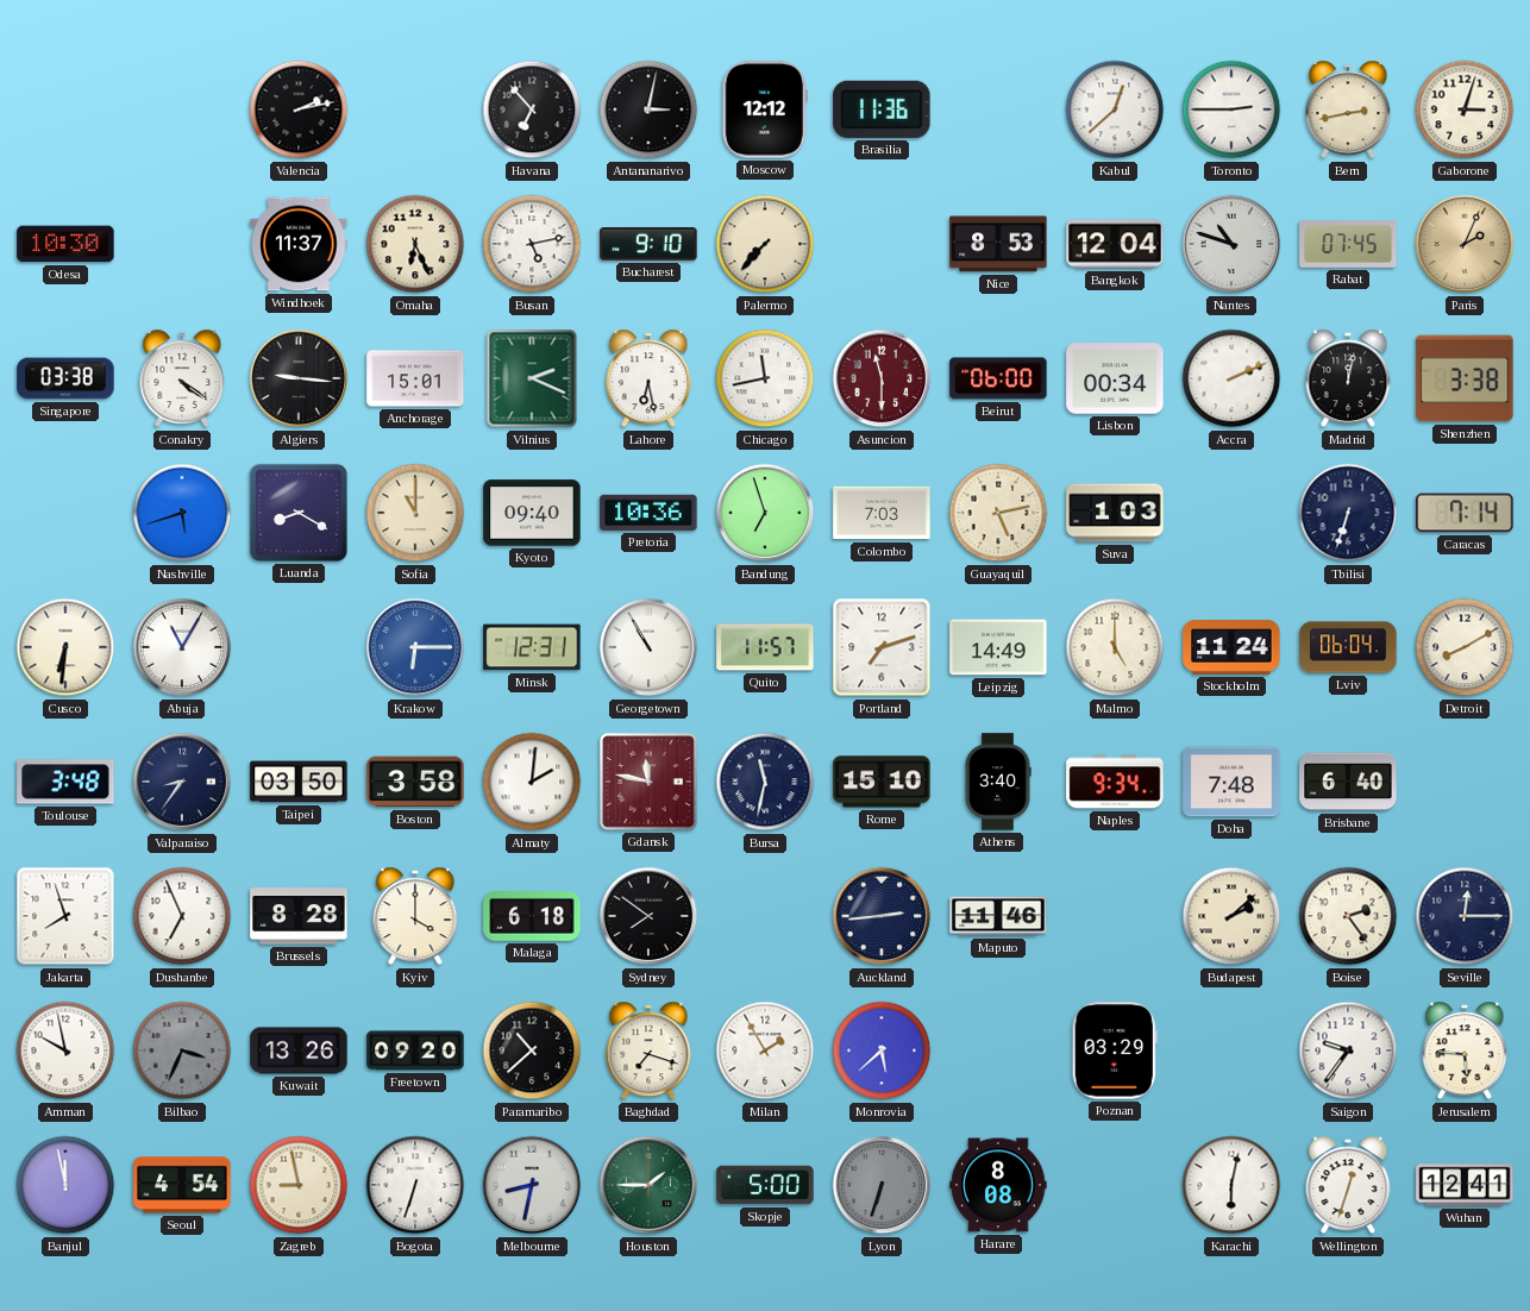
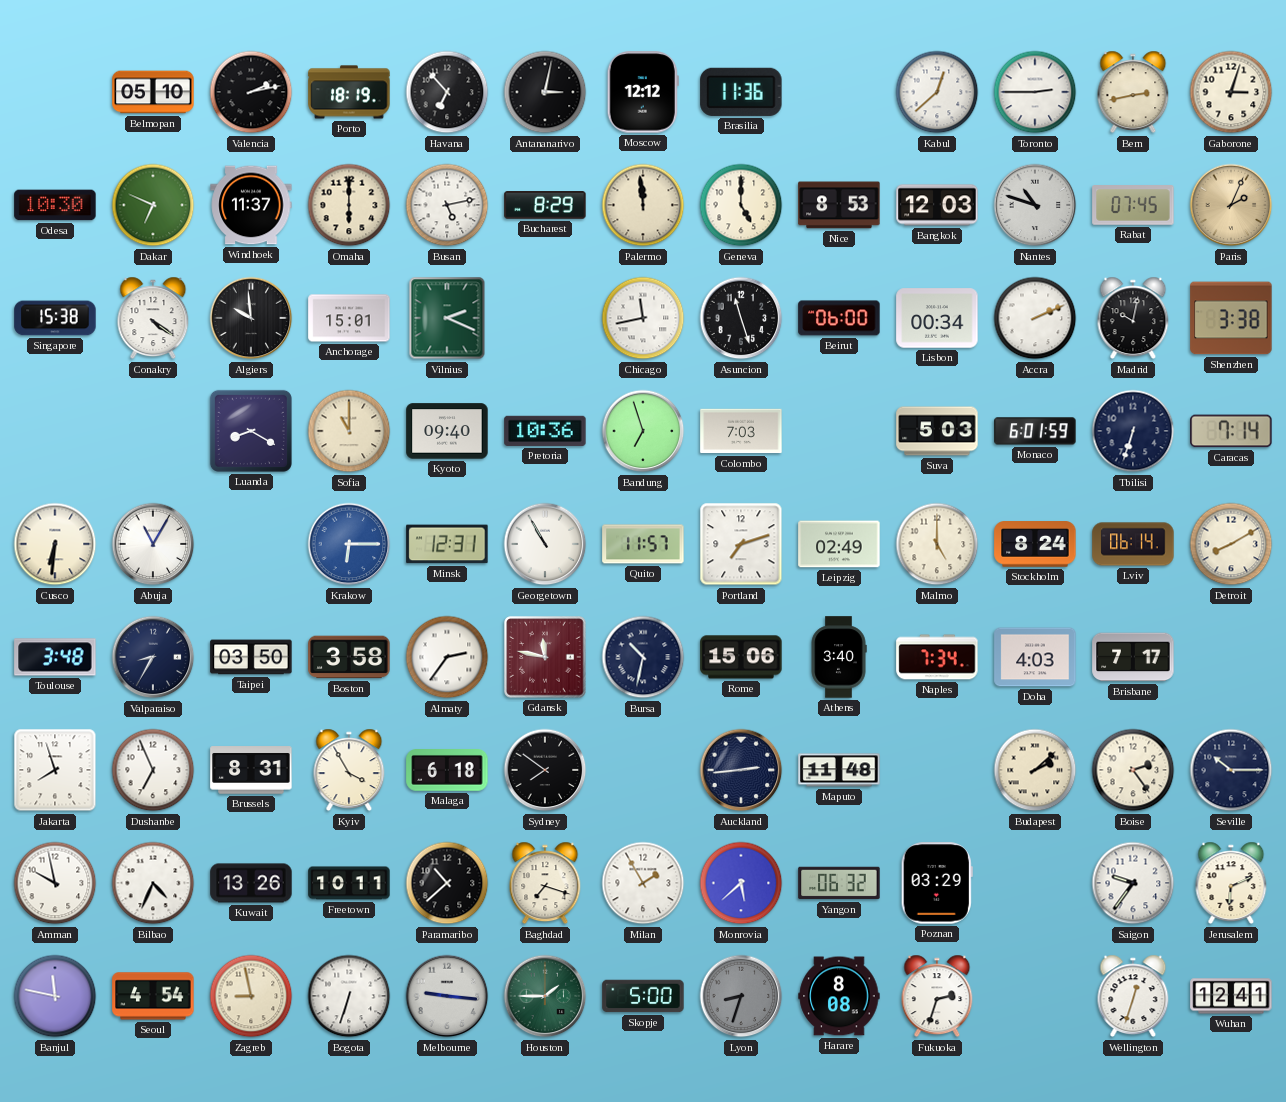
Belmopan: none -> 05:10
Porto: none -> 18:19
Dakar: none -> 6:49
Omaha: 6:26 -> 6:00
Bucharest: 9:10 -> 8:29
Palermo: 7:37 -> 11:59
Geneva: none -> 5:00
Bangkok: 12:04 -> 12:03
Singapore: 03:38 -> 15:38
Algiers: 9:16 -> 9:59
Lahore: 6:28 -> none
Asuncion: 11:30 -> 11:27
Asuncion dial: burgundy -> black
Madrid: 12:02 -> 10:02
Nashville: 5:42 -> none
Guayaquil: 5:13 -> none
Suva: 1:03 -> 5:03
Monaco: none -> 6:01
Leipzig: 14:49 -> 02:49
Stockholm: 11:24 -> 8:24
Lviv: 06:04 -> 06:14
Valparaiso: 8:36 -> 8:35
Almaty: 2:01 -> 2:36
Bursa: 11:32 -> 10:32
Rome: 15:10 -> 15:06
Naples: 9:34 -> 7:34
Doha: 7:48 -> 4:03
Brisbane: 6:40 -> 7:17
Brussels: 8:28 -> 8:31
Kyiv: 4:00 -> 3:55
Maputo: 11:46 -> 11:48
Seville: 12:15 -> 10:15
Bilbao: 3:34 -> 4:34
Bilbao dial: grey -> white
Freetown: 09:20 -> 10:11
Yangon: none -> 06:32
Jerusalem: 5:46 -> 6:11
Banjul: 11:58 -> 11:47
Melbourne: 8:32 -> 9:16
Lyon: 6:33 -> 8:33
Fukuoka: none -> 2:33
Karachi: 6:02 -> none
